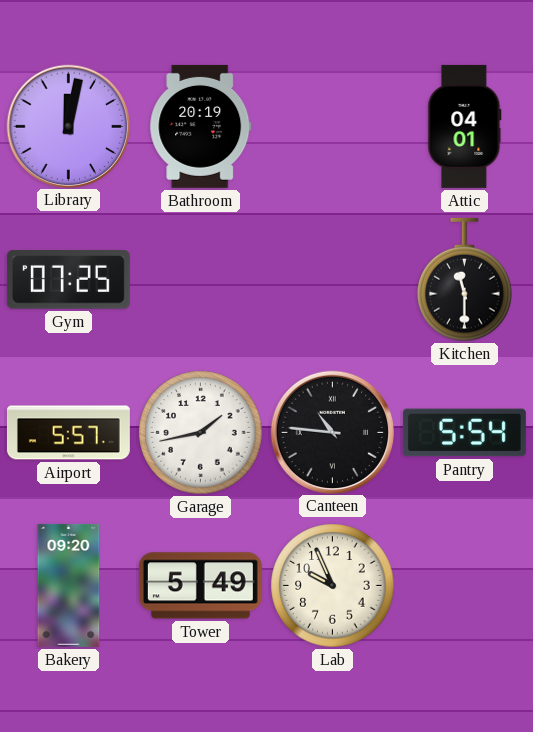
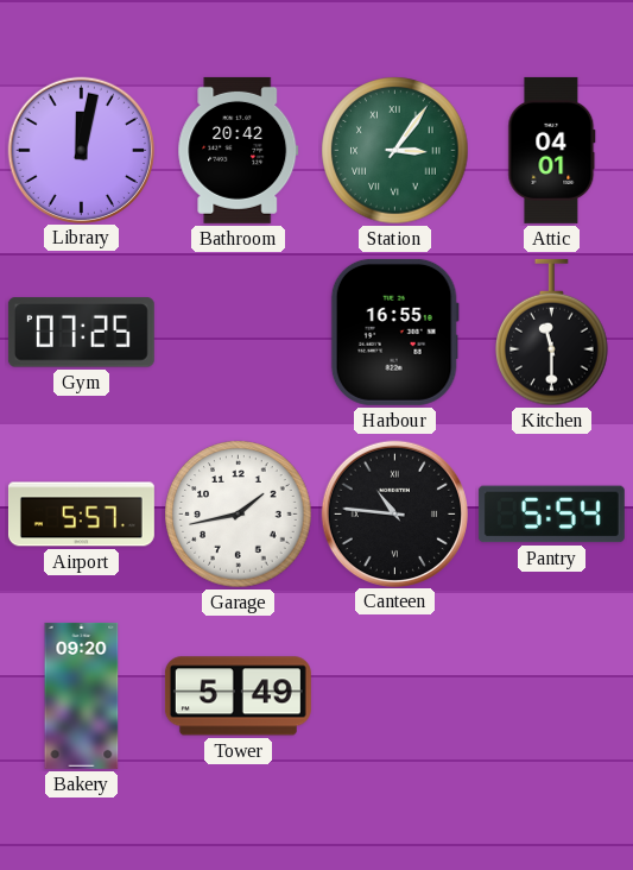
Bathroom: 20:19 -> 20:42
Station: none -> 3:06
Harbour: none -> 16:55
Lab: 9:56 -> none
